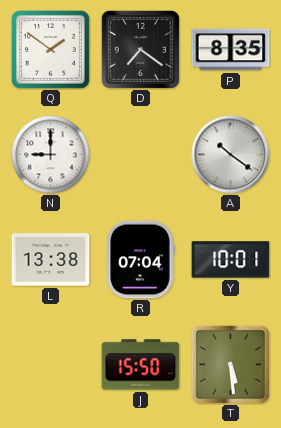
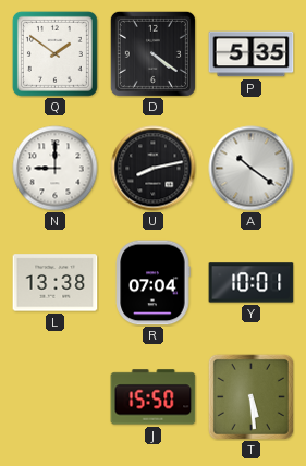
D: 7:21 -> 4:21
P: 8:35 -> 5:35
U: none -> 8:13
